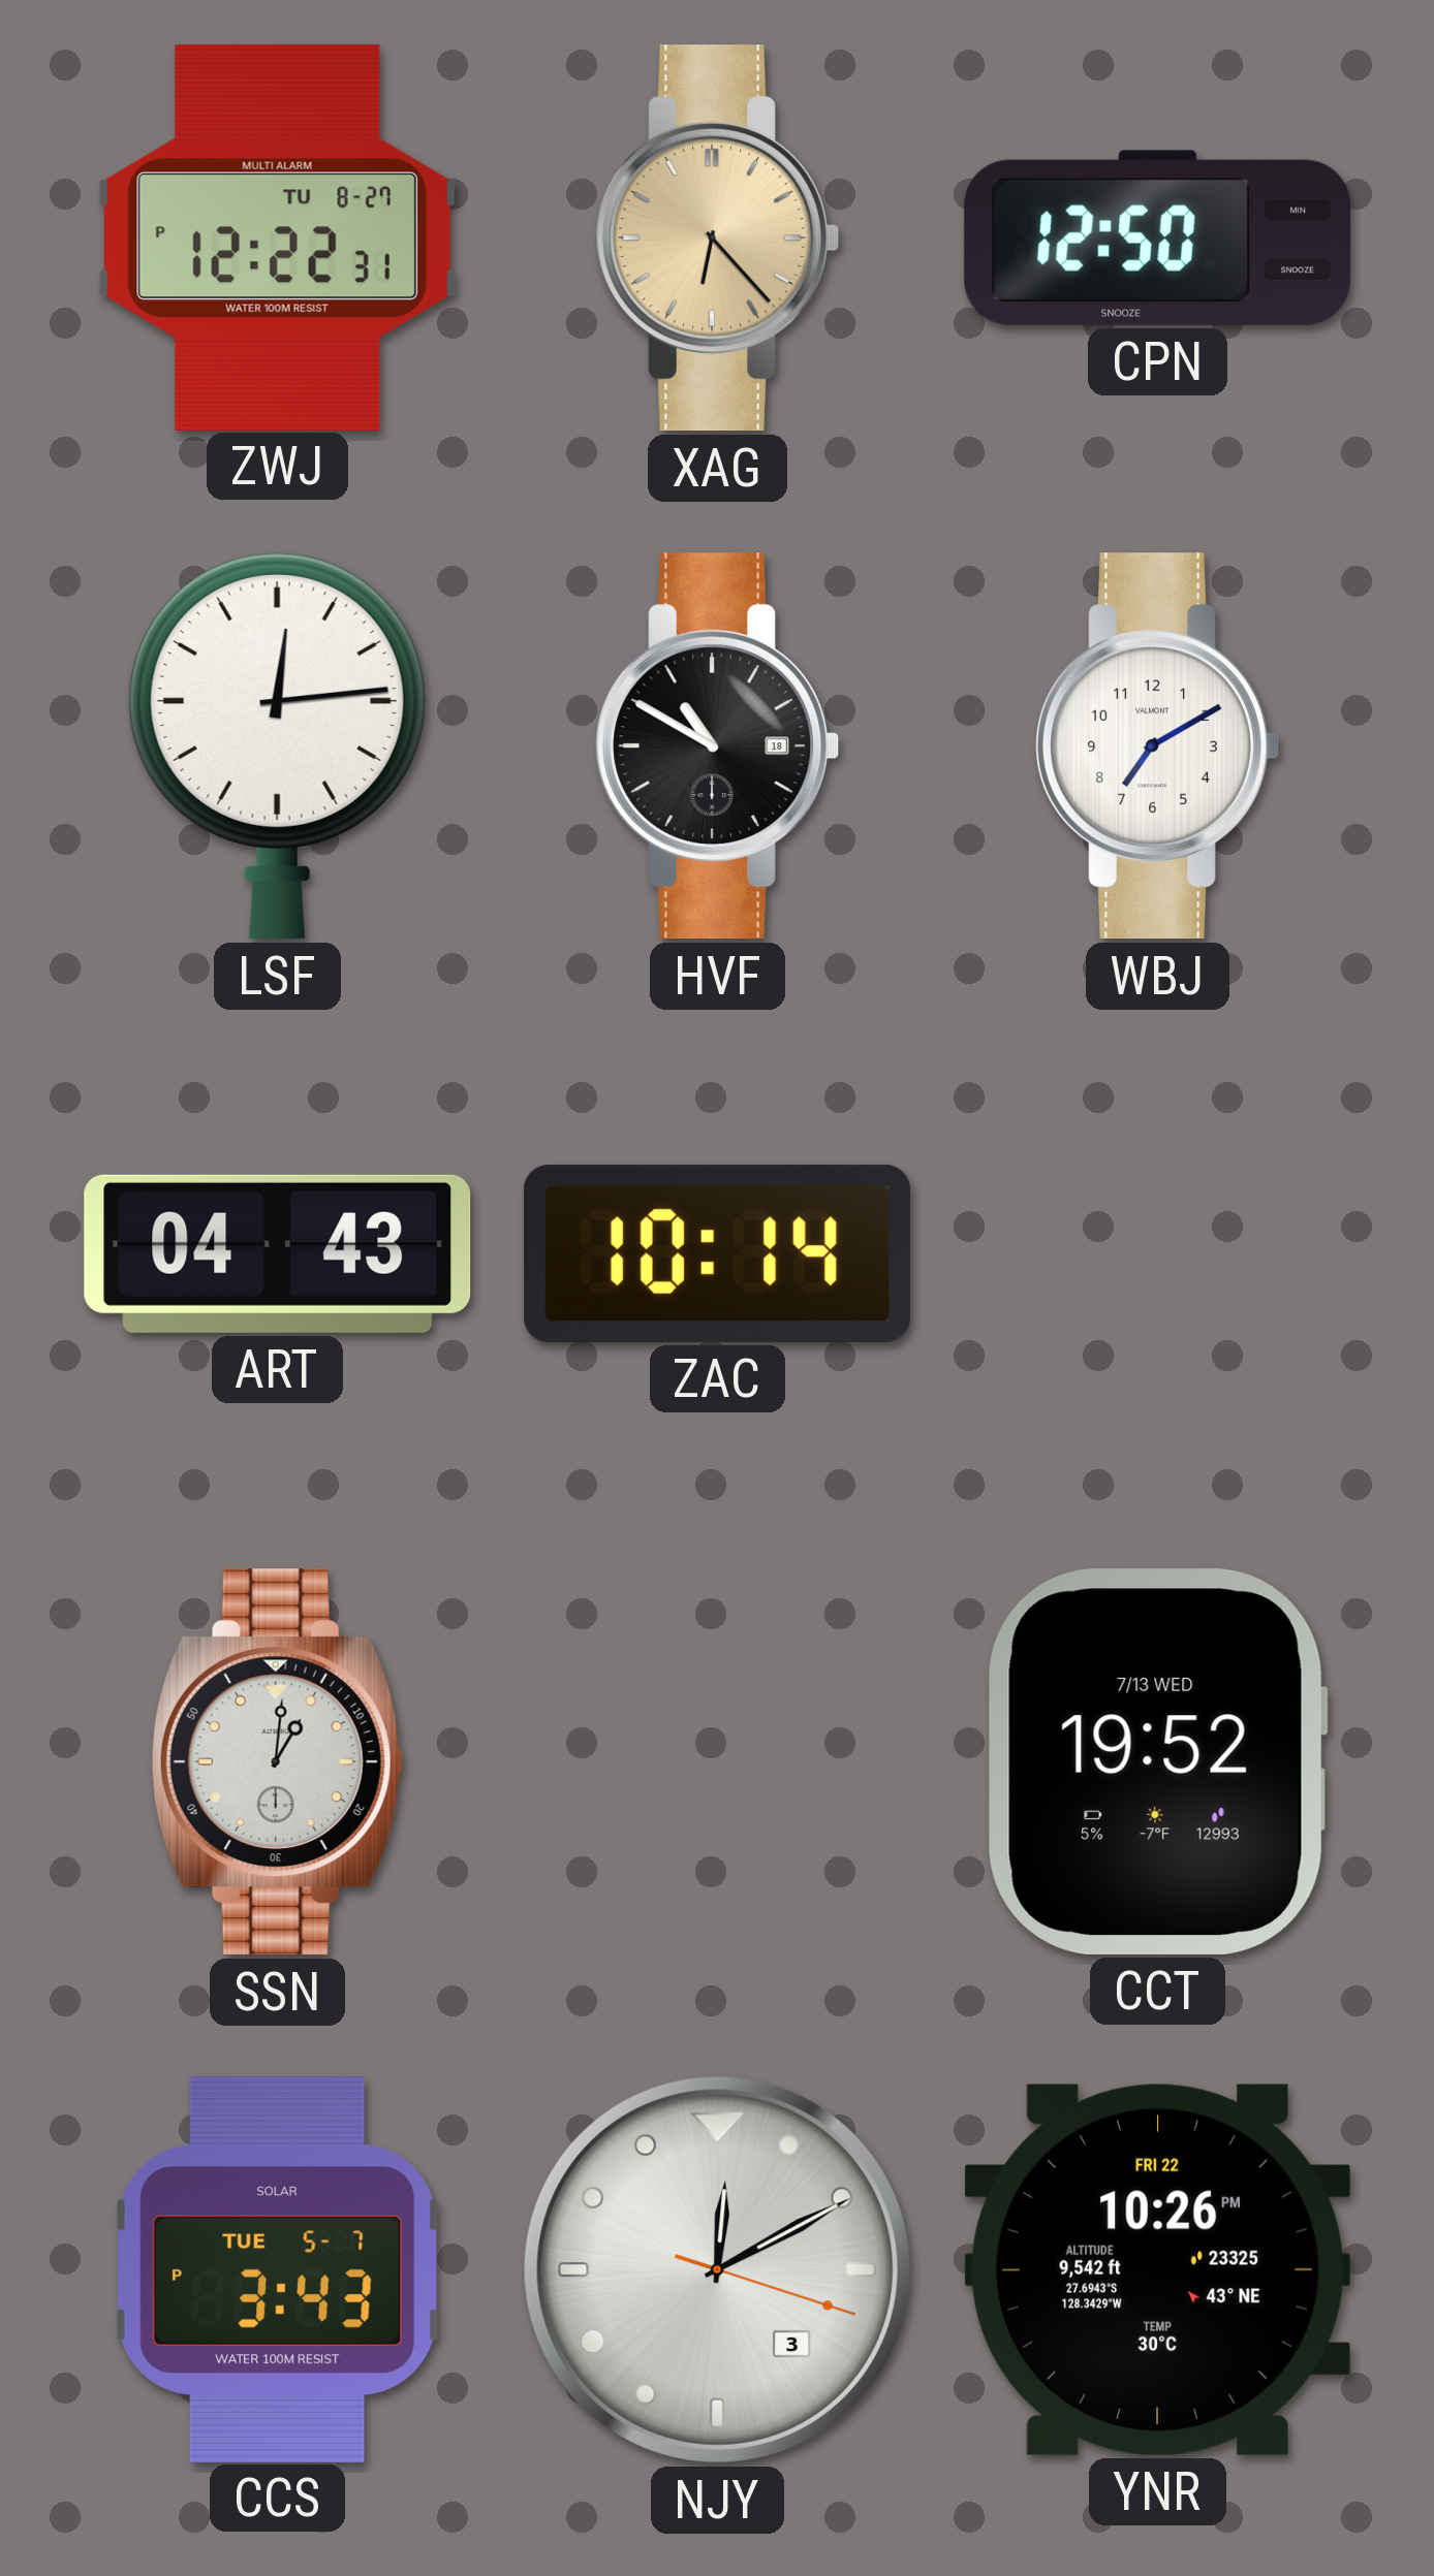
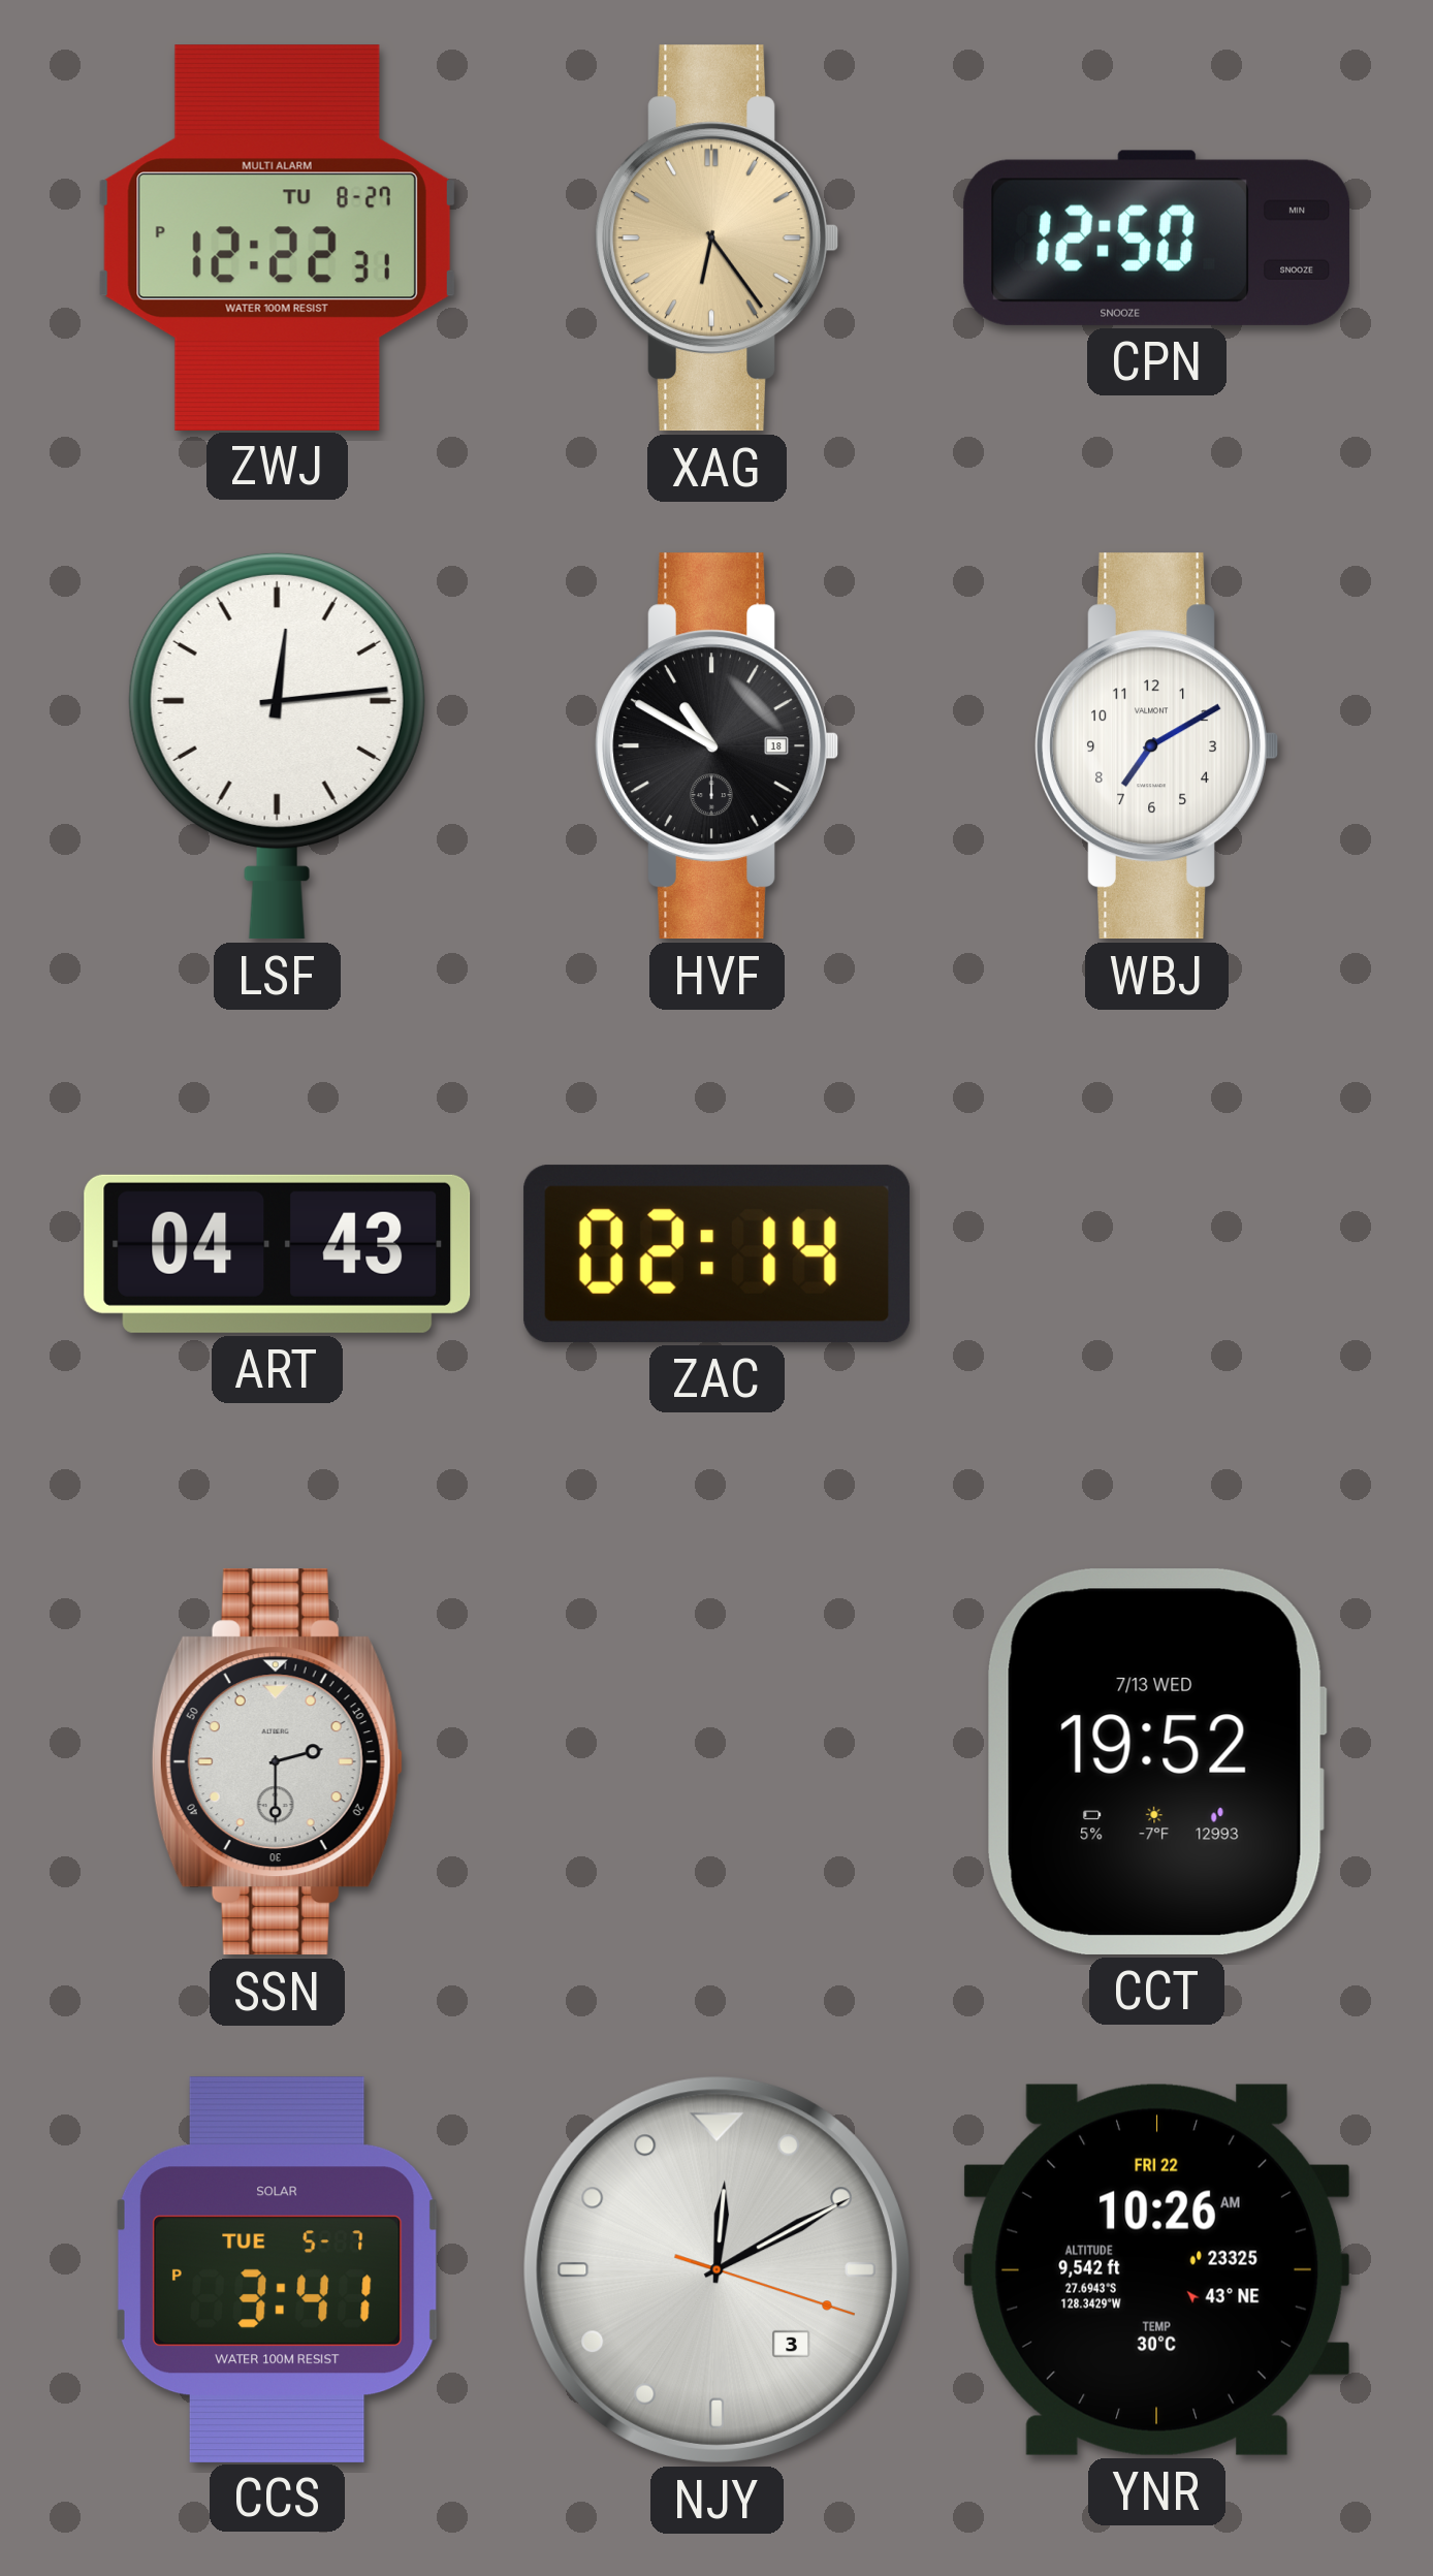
XAG: 6:23 -> 6:24
ZAC: 10:14 -> 02:14
SSN: 1:01 -> 2:30
CCS: 3:43 -> 3:41
YNR: 10:26 PM -> 10:26 AM
